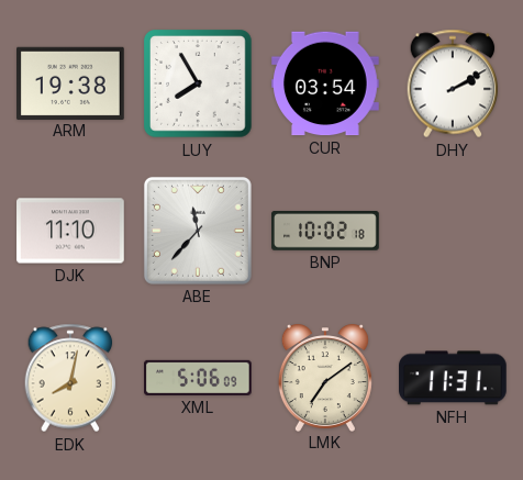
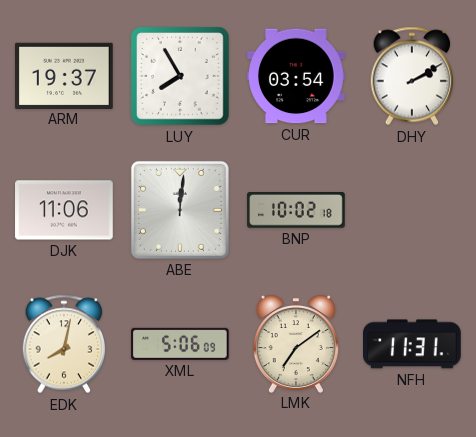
ARM: 19:38 -> 19:37
DJK: 11:10 -> 11:06
ABE: 11:37 -> 12:01
